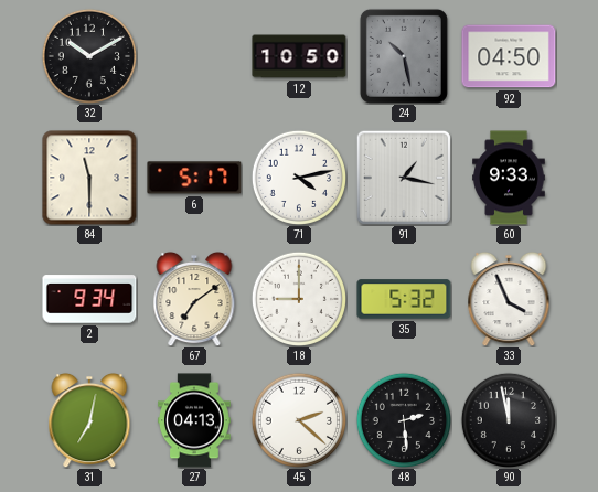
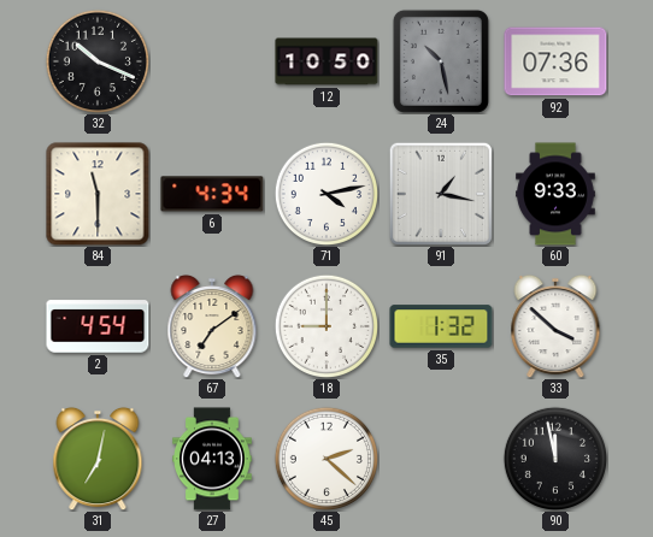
32: 10:10 -> 10:19
92: 04:50 -> 07:36
6: 5:17 -> 4:34
2: 9:34 -> 4:54
35: 5:32 -> 1:32
33: 3:56 -> 3:52
48: 2:29 -> none
